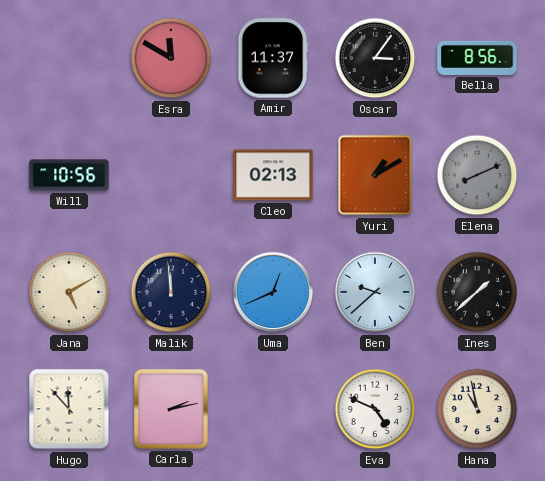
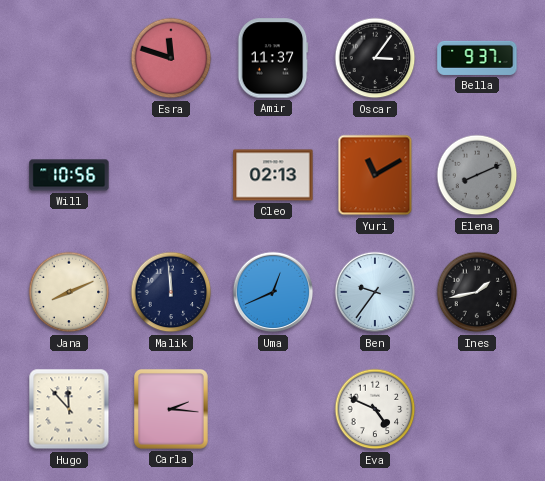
Esra: 11:50 -> 11:48
Bella: 8:56 -> 9:37
Yuri: 1:10 -> 11:10
Jana: 5:10 -> 8:11
Ben: 9:38 -> 9:36
Ines: 1:38 -> 1:43
Carla: 2:13 -> 2:16
Hana: 10:58 -> none
